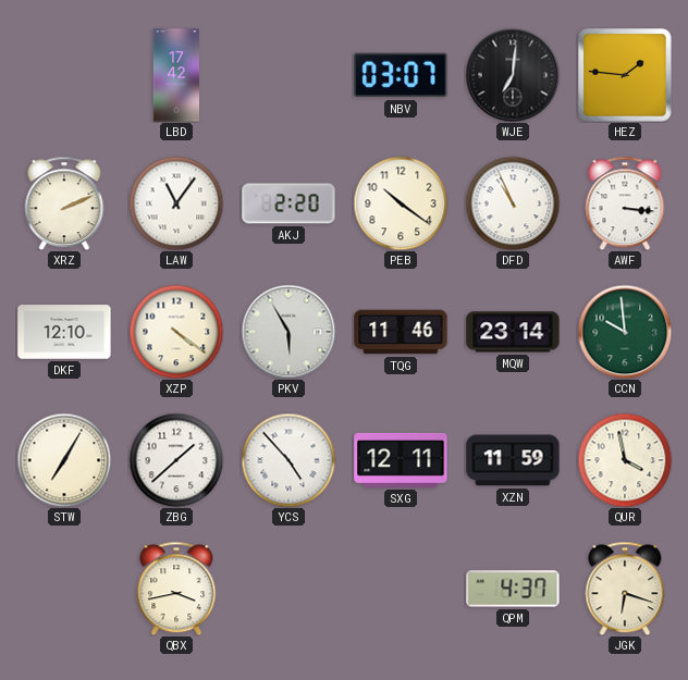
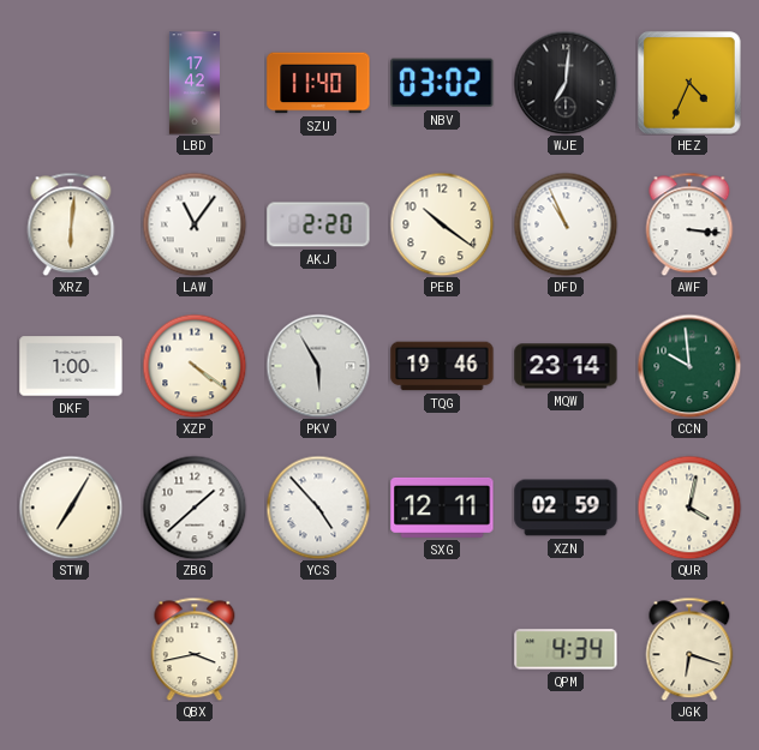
SZU: none -> 11:40
NBV: 03:07 -> 03:02
HEZ: 1:46 -> 4:34
XRZ: 2:11 -> 6:01
DKF: 12:10 -> 1:00
TQG: 11:46 -> 19:46
XZN: 11:59 -> 02:59
QUR: 3:58 -> 4:02
QPM: 4:37 -> 4:34
